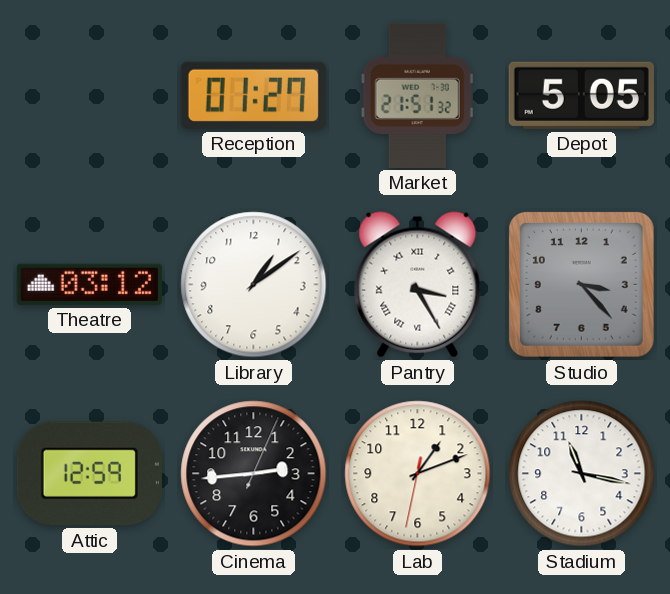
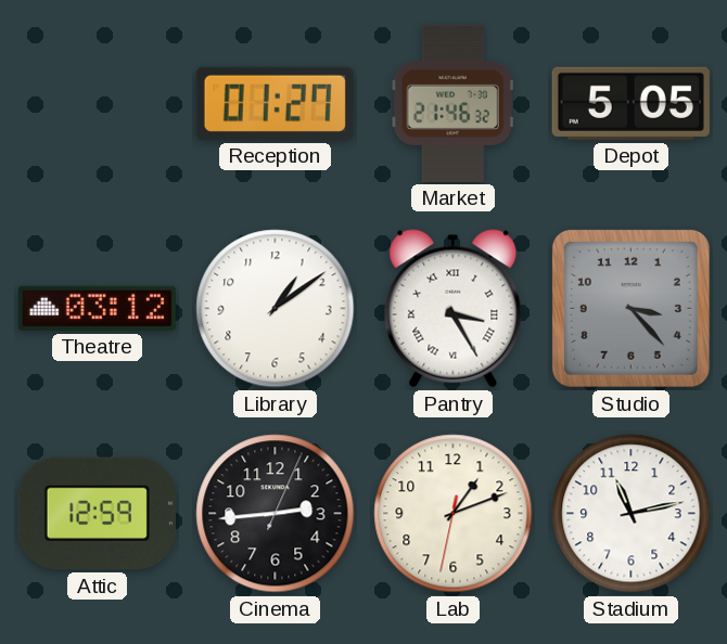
Market: 21:51 -> 21:46
Stadium: 11:17 -> 11:13
